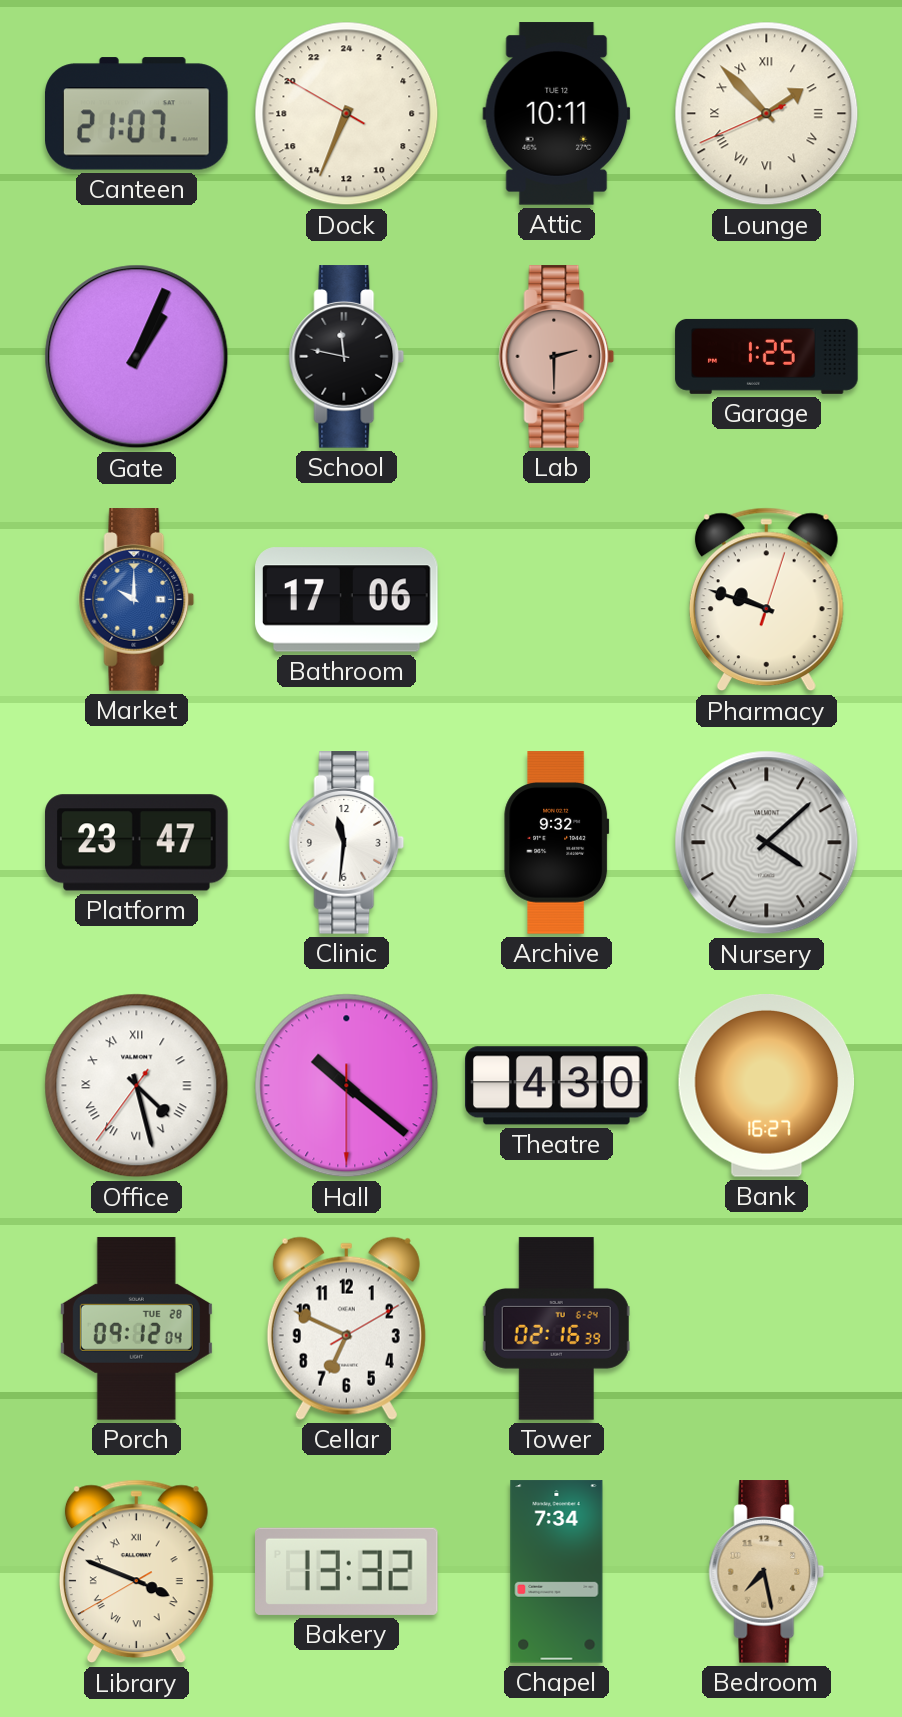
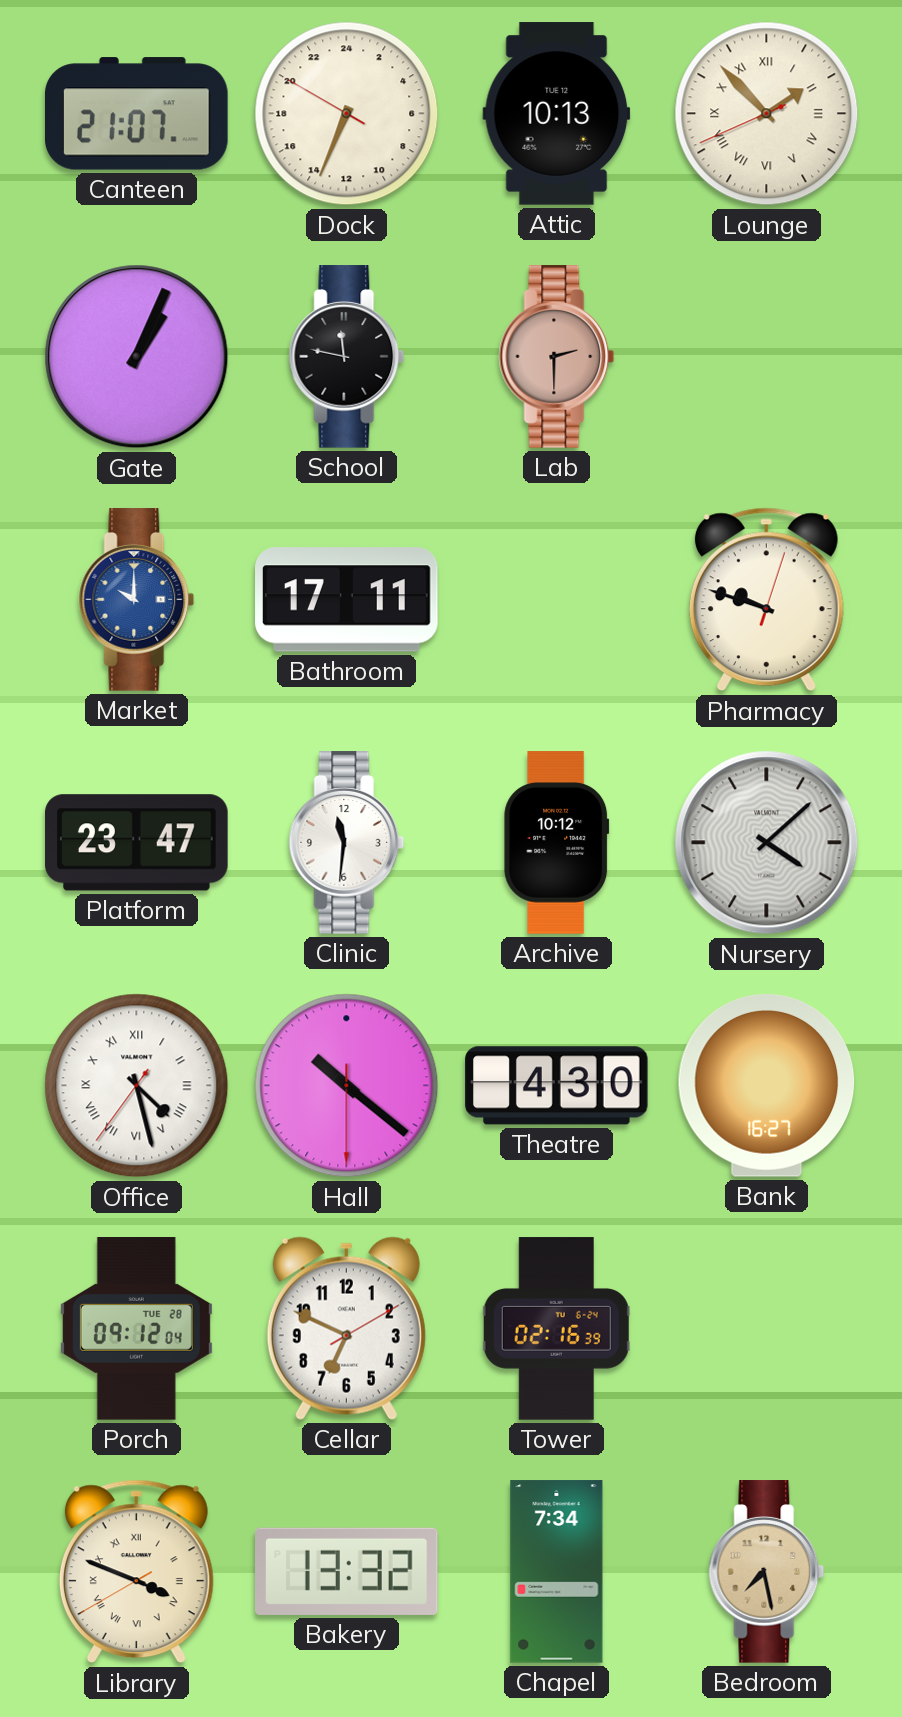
Attic: 10:11 -> 10:13
Garage: 1:25 -> none
Bathroom: 17:06 -> 17:11
Archive: 9:32 -> 10:12
